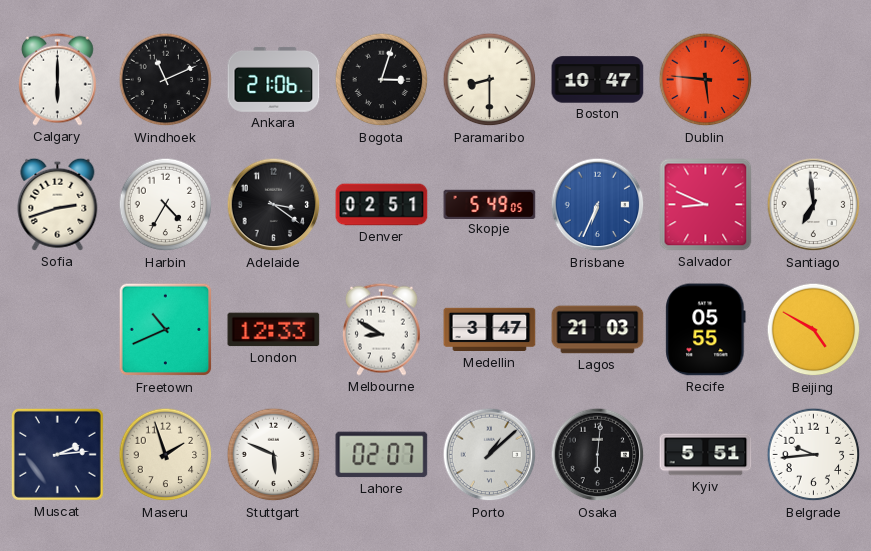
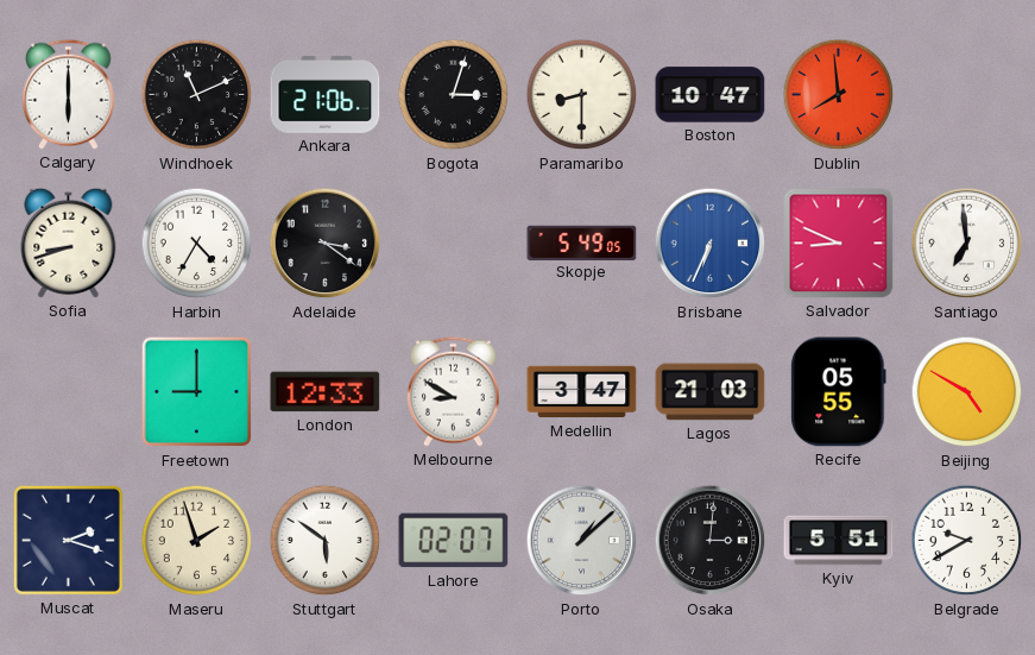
Dublin: 5:46 -> 7:59
Sofia: 2:42 -> 8:42
Denver: 02:51 -> none
Freetown: 10:41 -> 9:00
Muscat: 2:14 -> 2:18
Stuttgart: 5:49 -> 5:51
Osaka: 6:01 -> 3:01
Belgrade: 9:44 -> 9:40
